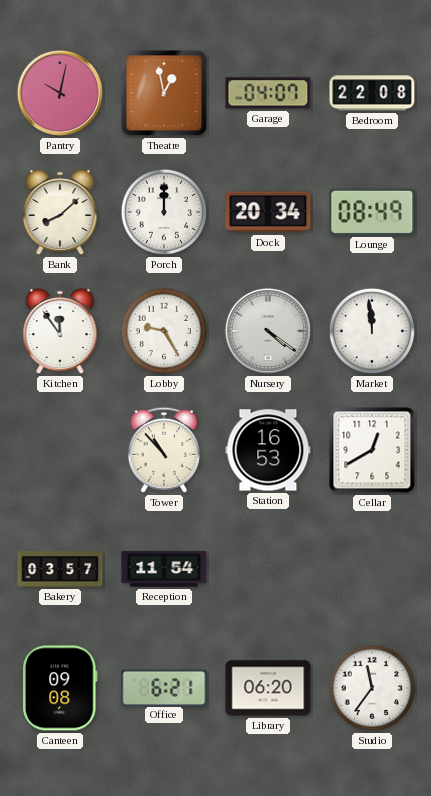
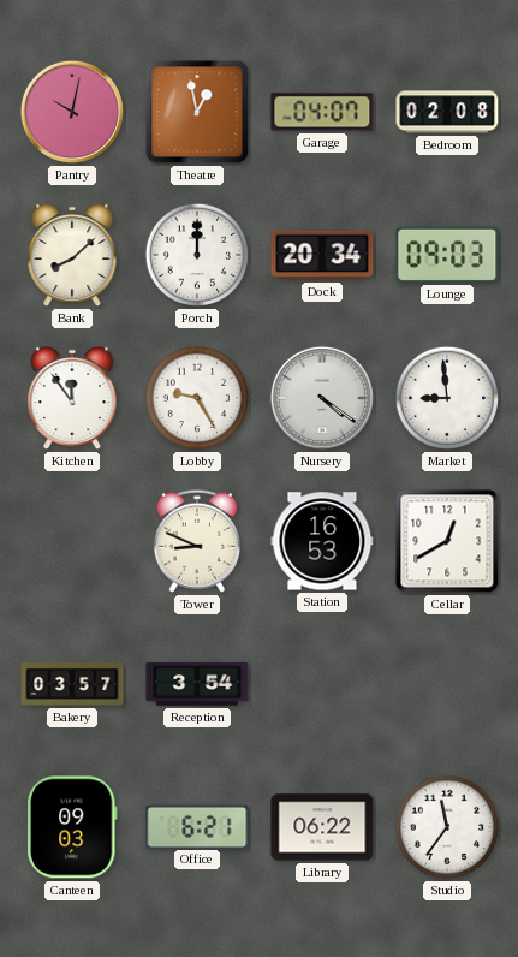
Bedroom: 22:08 -> 02:08
Lounge: 08:49 -> 09:03
Market: 11:59 -> 8:59
Tower: 10:53 -> 8:49
Reception: 11:54 -> 3:54
Canteen: 09:08 -> 09:03
Library: 06:20 -> 06:22
